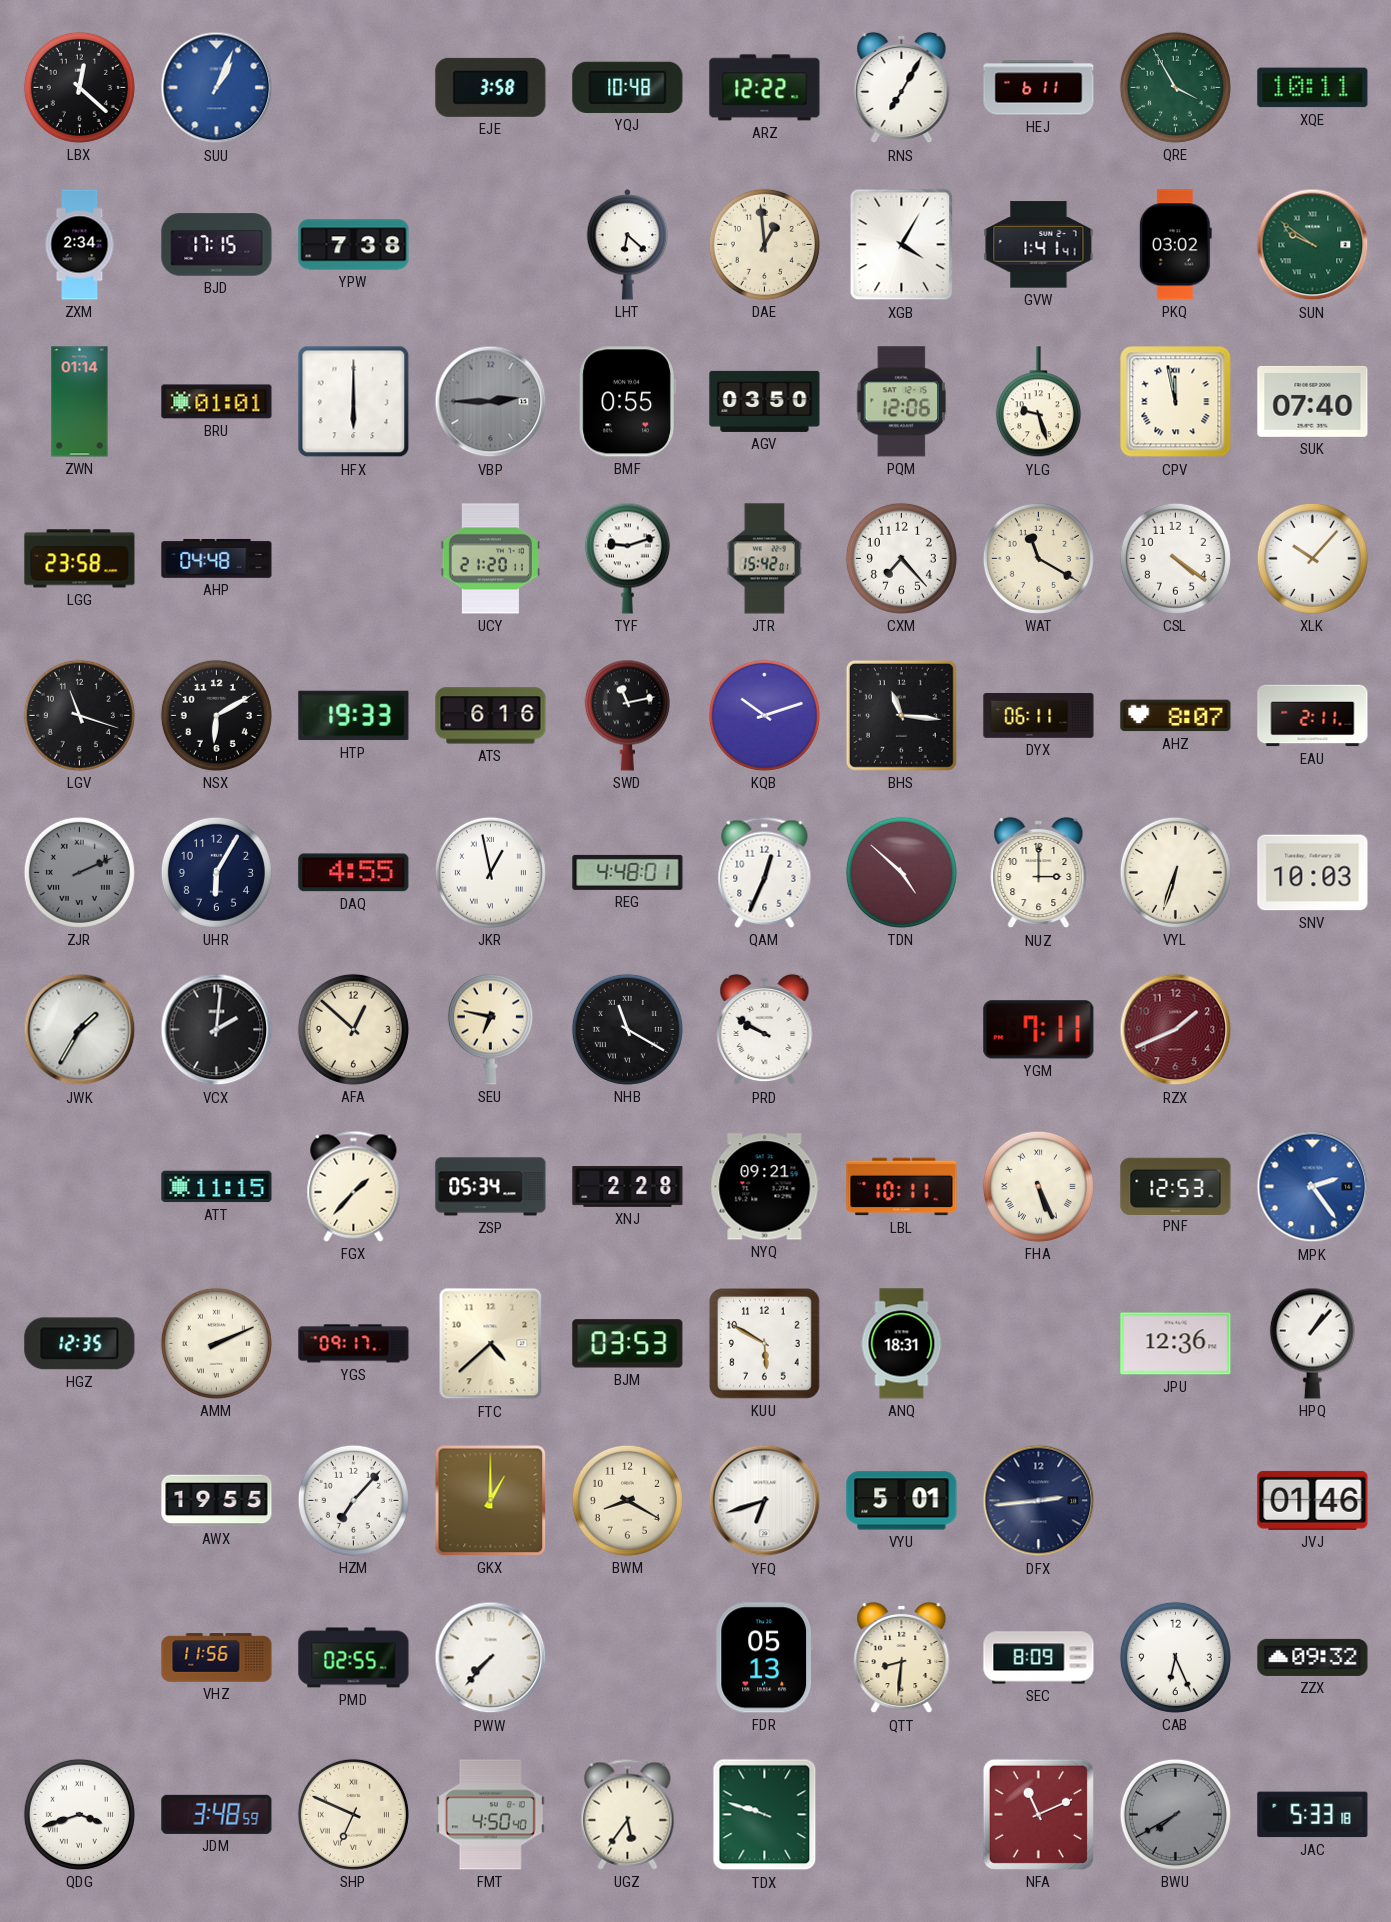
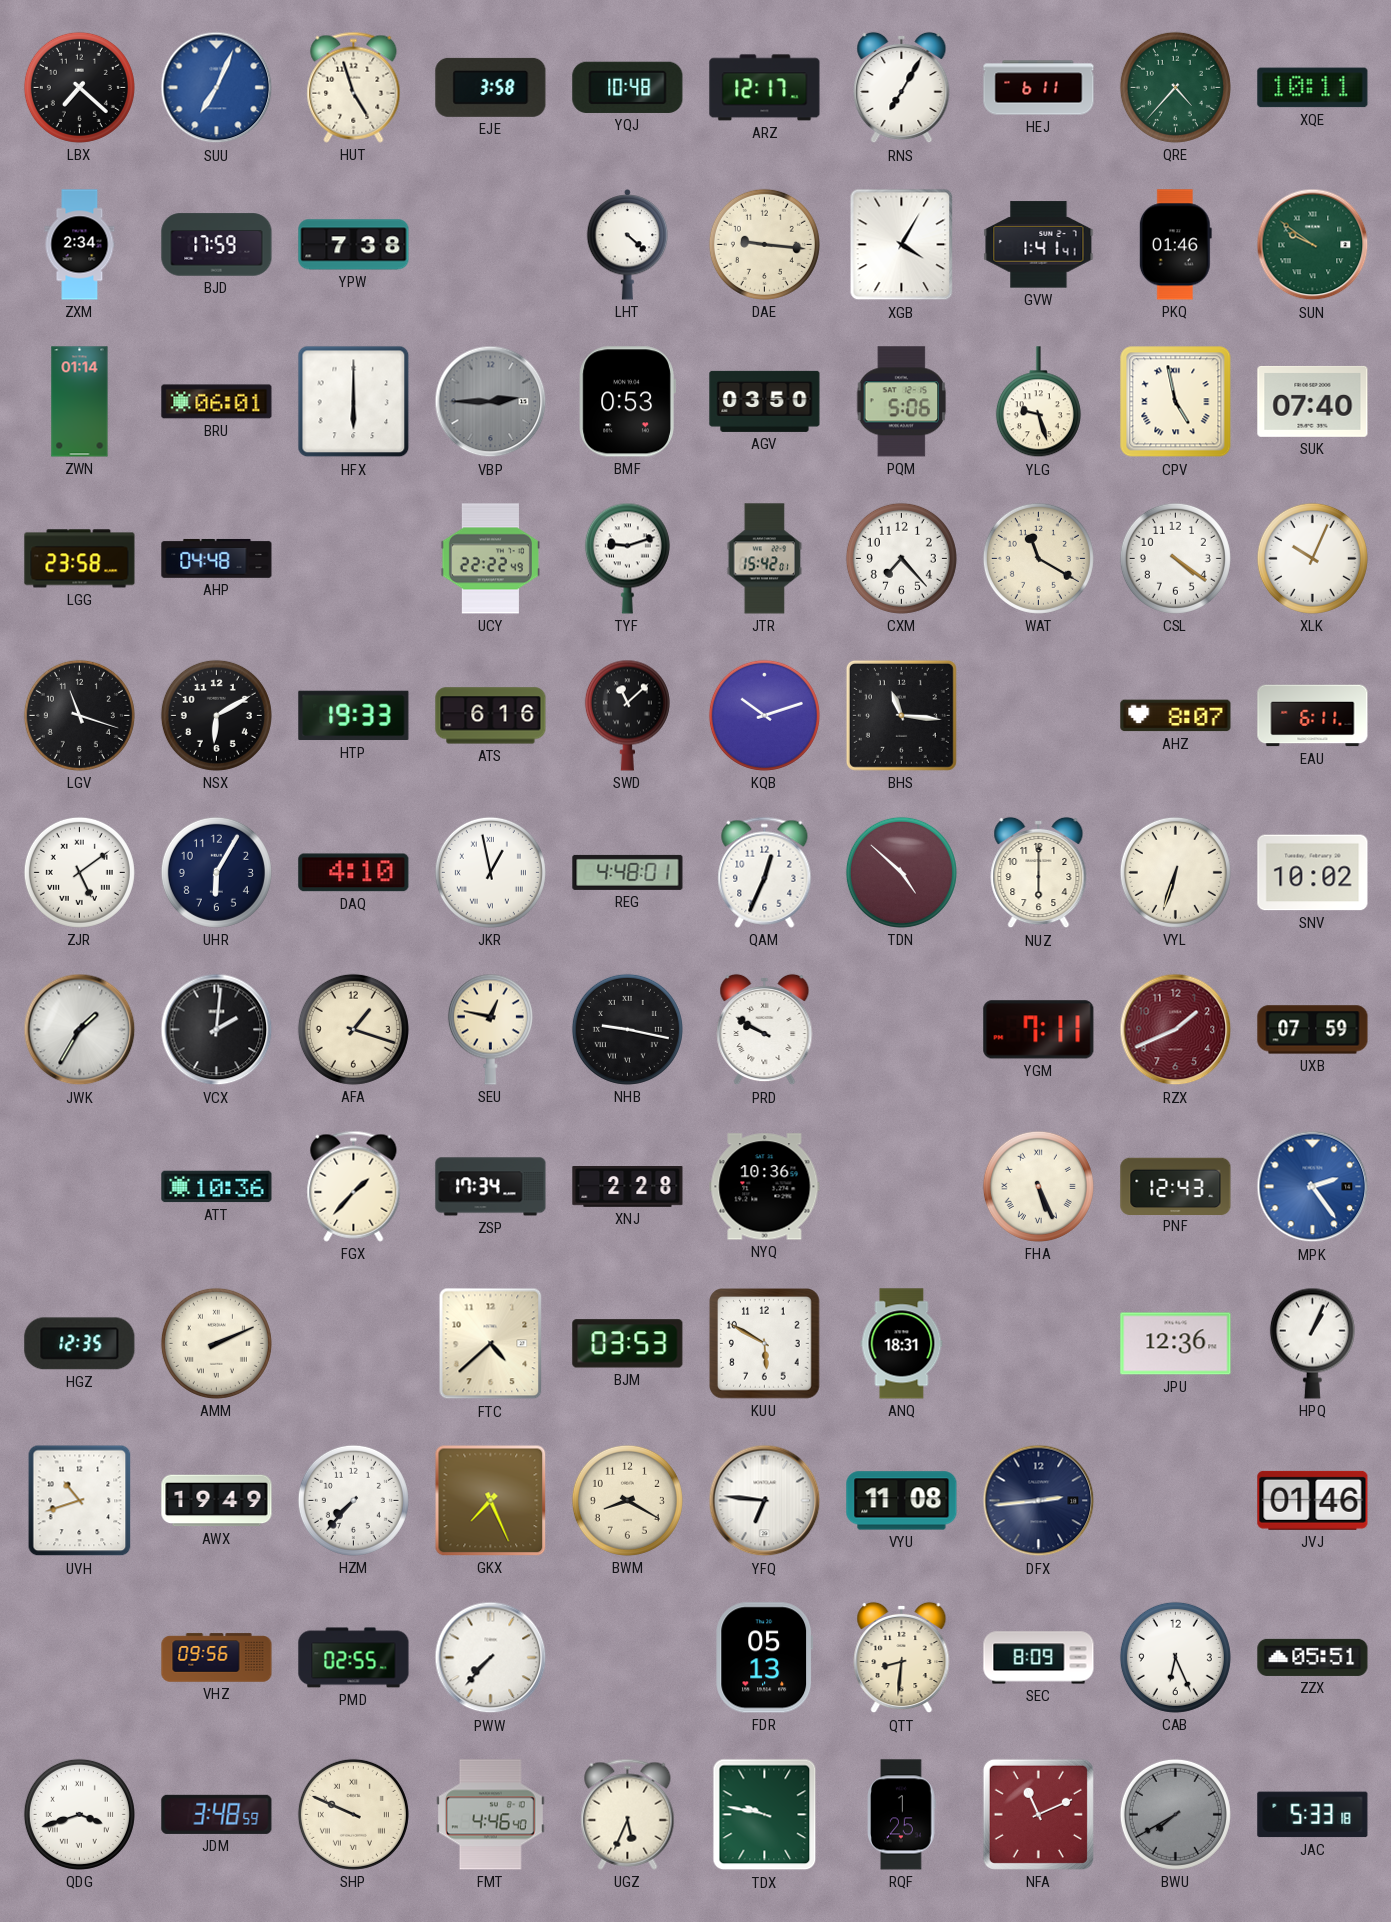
LBX: 12:22 -> 7:22
SUU: 1:04 -> 7:04
HUT: none -> 4:57
ARZ: 12:22 -> 12:17
QRE: 3:55 -> 4:37
BJD: 17:15 -> 17:59
LHT: 6:22 -> 4:22
DAE: 12:59 -> 9:16
PKQ: 03:02 -> 01:46
BRU: 01:01 -> 06:01
BMF: 0:55 -> 0:53
PQM: 12:06 -> 5:06
CPV: 11:58 -> 4:58
UCY: 21:20 -> 22:22
XLK: 10:07 -> 10:04
SWD: 11:13 -> 11:08
DYX: 06:11 -> none
EAU: 2:11 -> 6:11
ZJR: 2:11 -> 5:09
ZJR dial: grey -> white
DAQ: 4:55 -> 4:10
NUZ: 3:00 -> 6:00
SNV: 10:03 -> 10:02
AFA: 12:52 -> 1:18
SEU: 6:47 -> 12:47
NHB: 11:20 -> 9:17
UXB: none -> 07:59
ATT: 11:15 -> 10:36
ZSP: 05:34 -> 17:34
NYQ: 09:21 -> 10:36
LBL: 10:11 -> none
PNF: 12:53 -> 12:43
YGS: 09:17 -> none
HPQ: 1:07 -> 1:04
UVH: none -> 10:42
AWX: 19:55 -> 19:49
HZM: 7:07 -> 7:37
GKX: 1:00 -> 7:26
YFQ: 6:42 -> 6:46
VYU: 5:01 -> 11:08
VHZ: 11:56 -> 09:56
ZZX: 09:32 -> 05:51
SHP: 6:49 -> 9:49
FMT: 4:50 -> 4:46
UGZ: 5:36 -> 5:34
TDX: 9:48 -> 9:47
RQF: none -> 1:25
